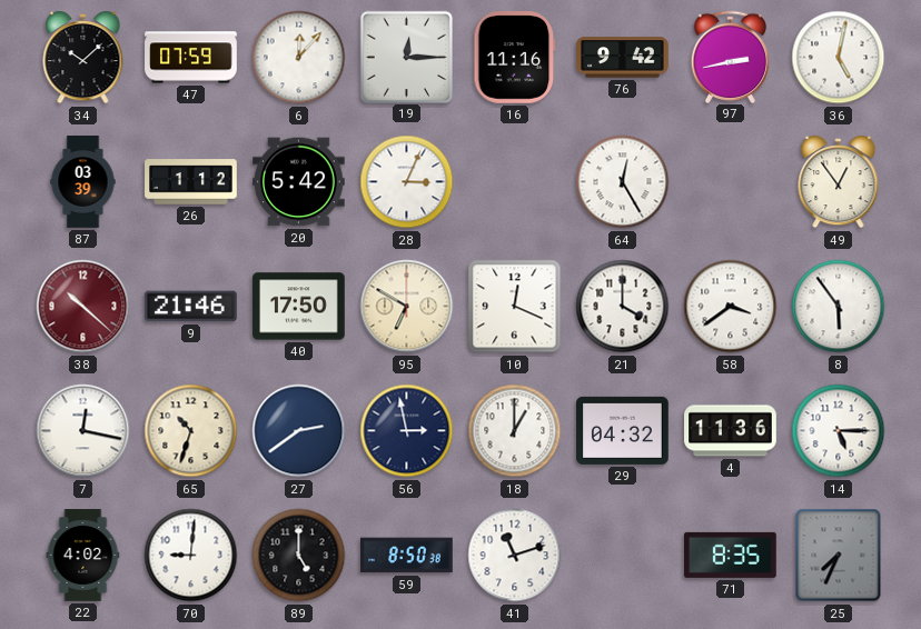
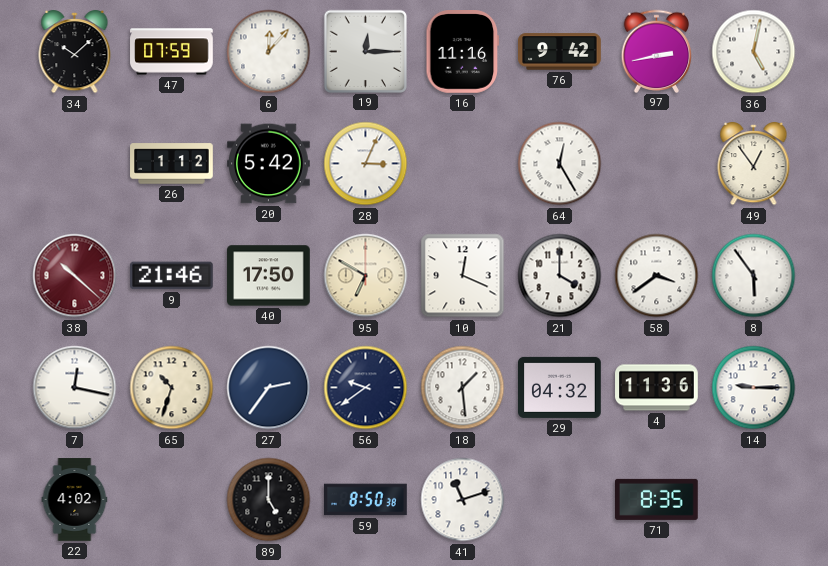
87: 03:39 -> none
27: 2:39 -> 2:36
56: 2:58 -> 9:39
18: 1:00 -> 1:29
14: 5:15 -> 9:15
70: 9:01 -> none
25: 7:34 -> none
